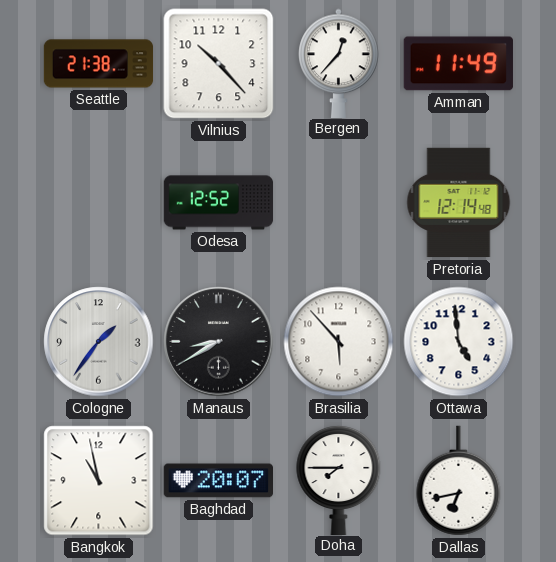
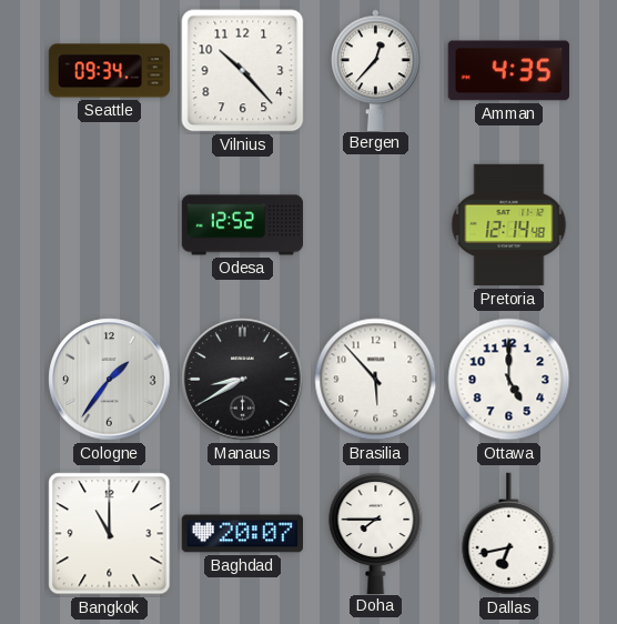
Seattle: 21:38 -> 09:34
Amman: 11:49 -> 4:35
Ottawa: 4:59 -> 5:00
Bangkok: 10:58 -> 11:00
